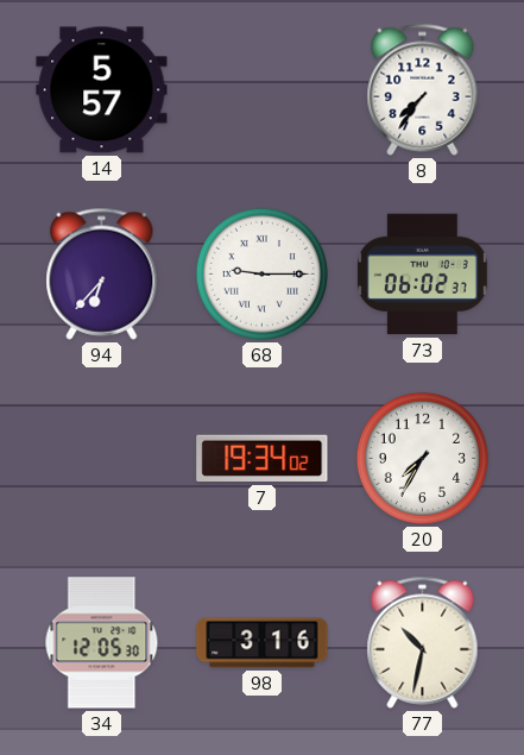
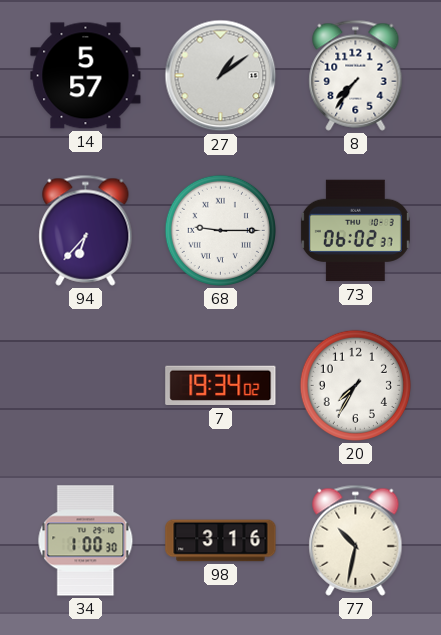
27: none -> 1:09
34: 12:05 -> 1:00
